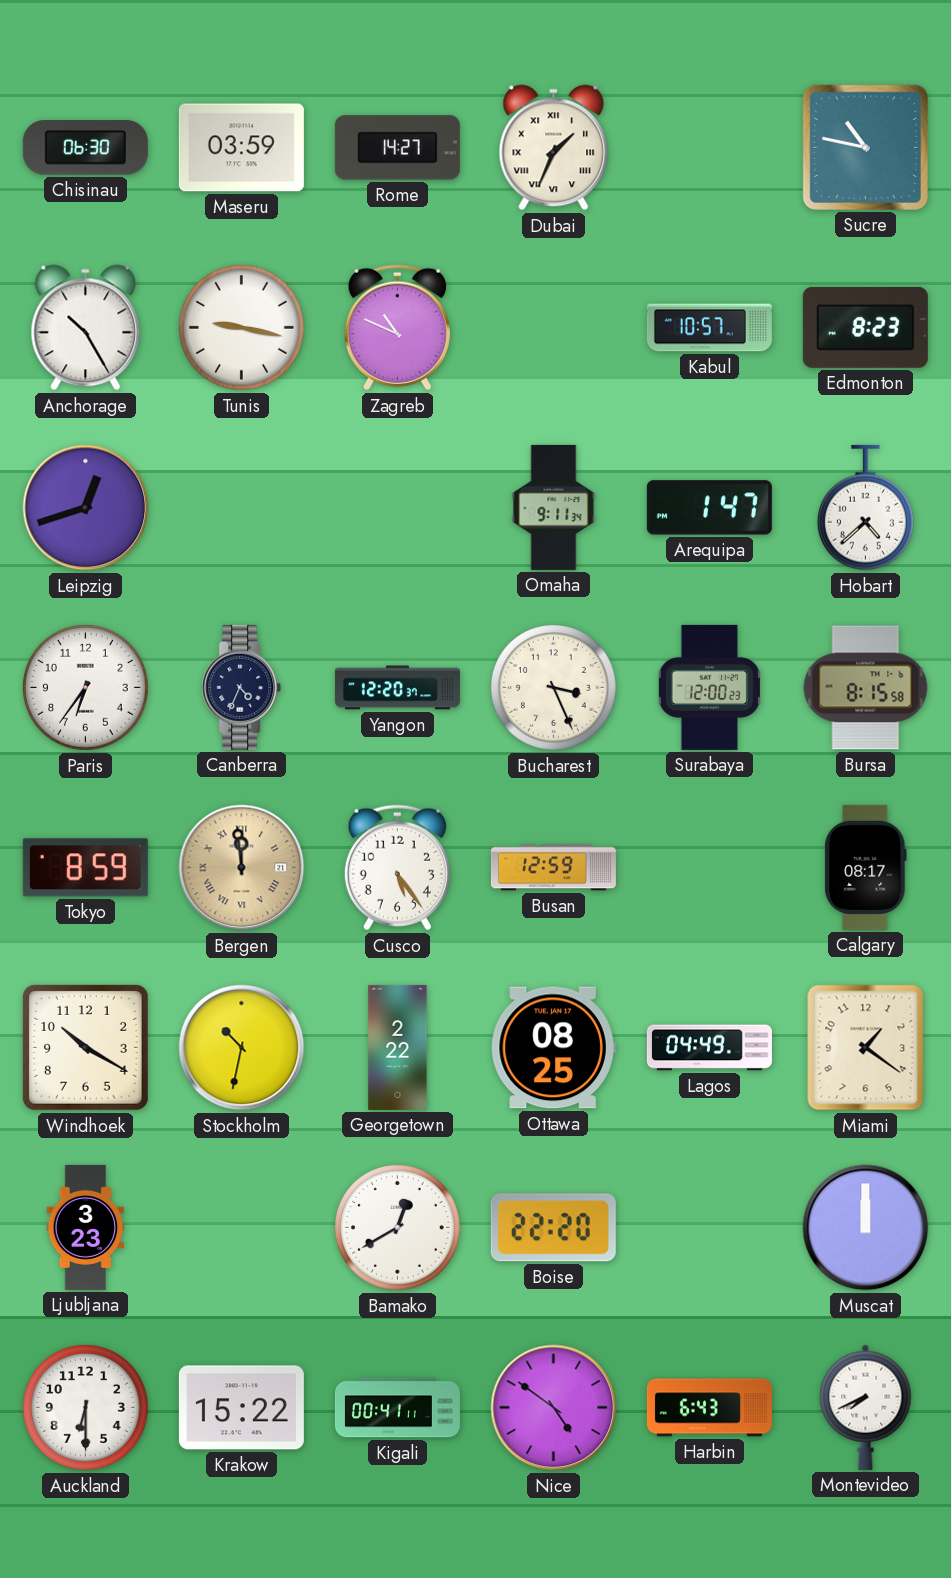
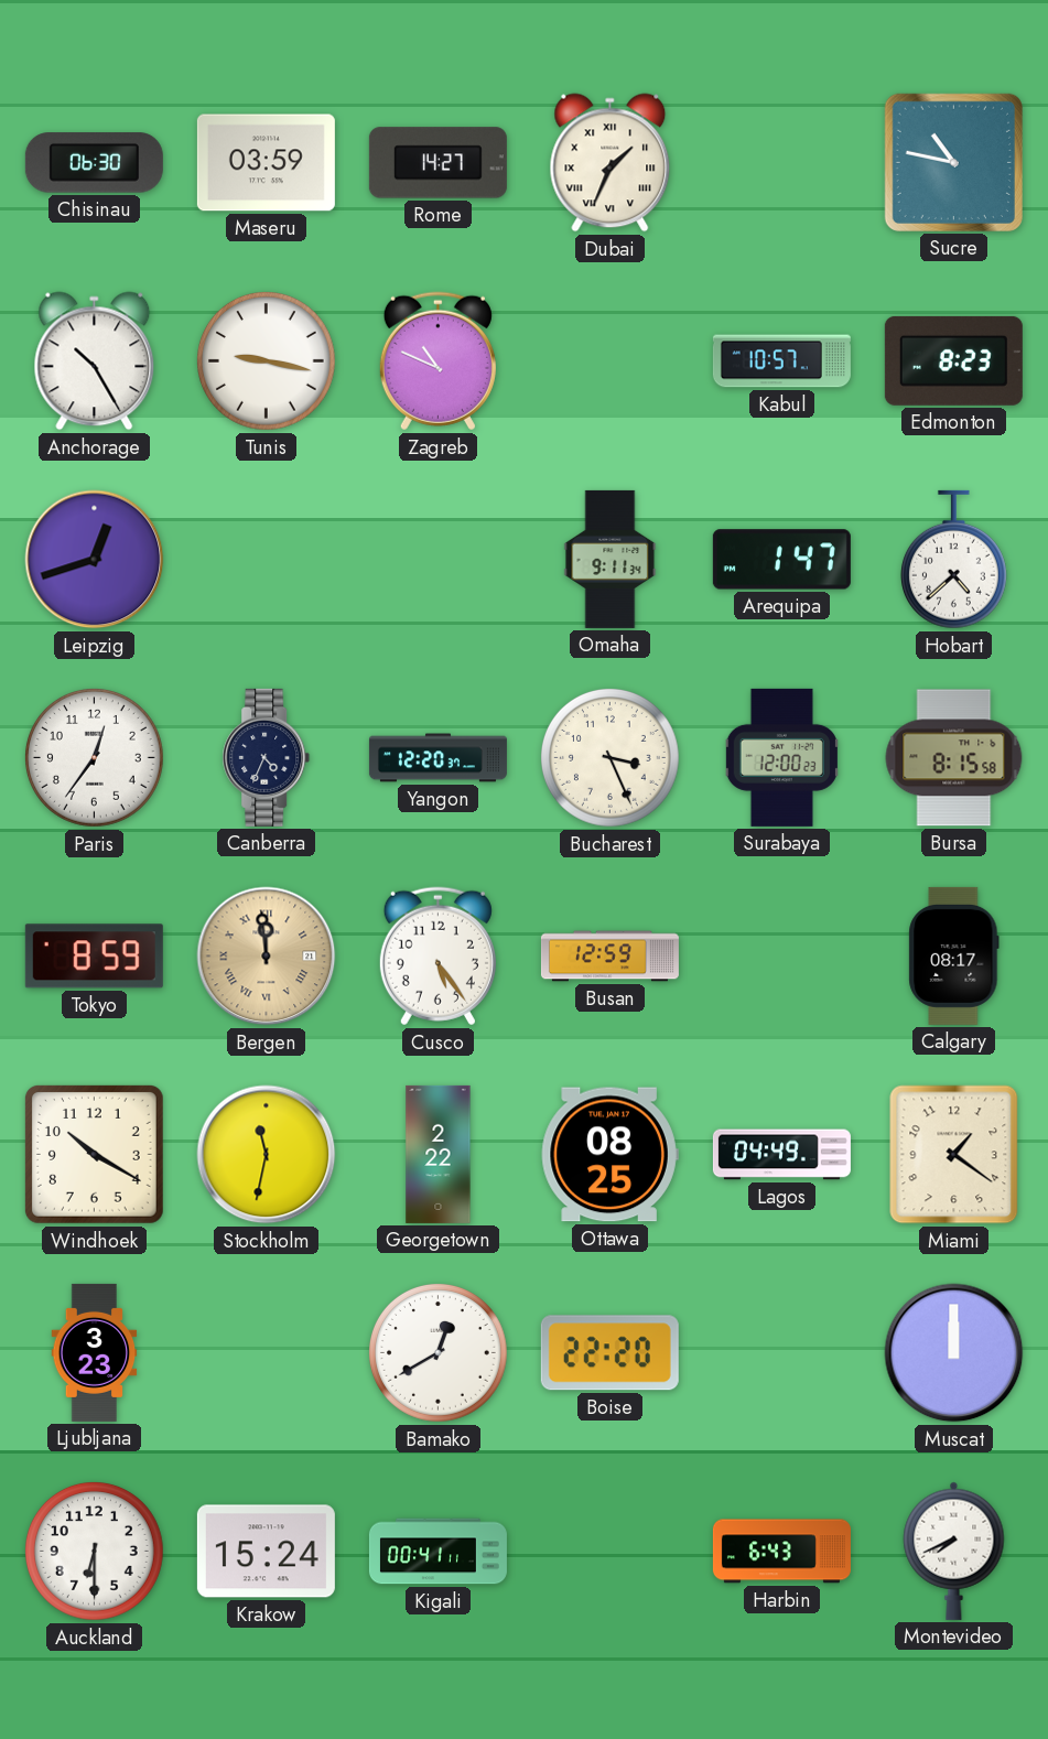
Paris: 6:36 -> 12:36
Stockholm: 10:32 -> 11:32
Krakow: 15:22 -> 15:24
Nice: 4:51 -> none
